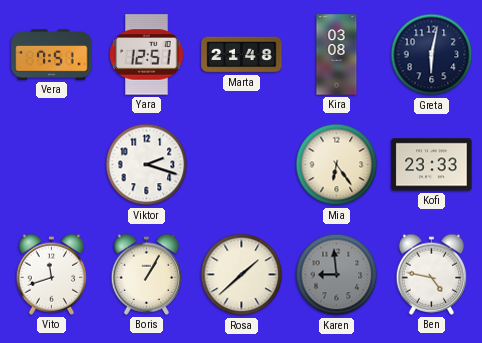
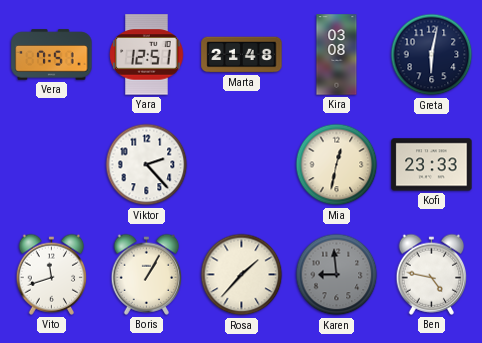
Viktor: 2:18 -> 2:23
Mia: 6:24 -> 12:32
Rosa: 1:38 -> 1:37
